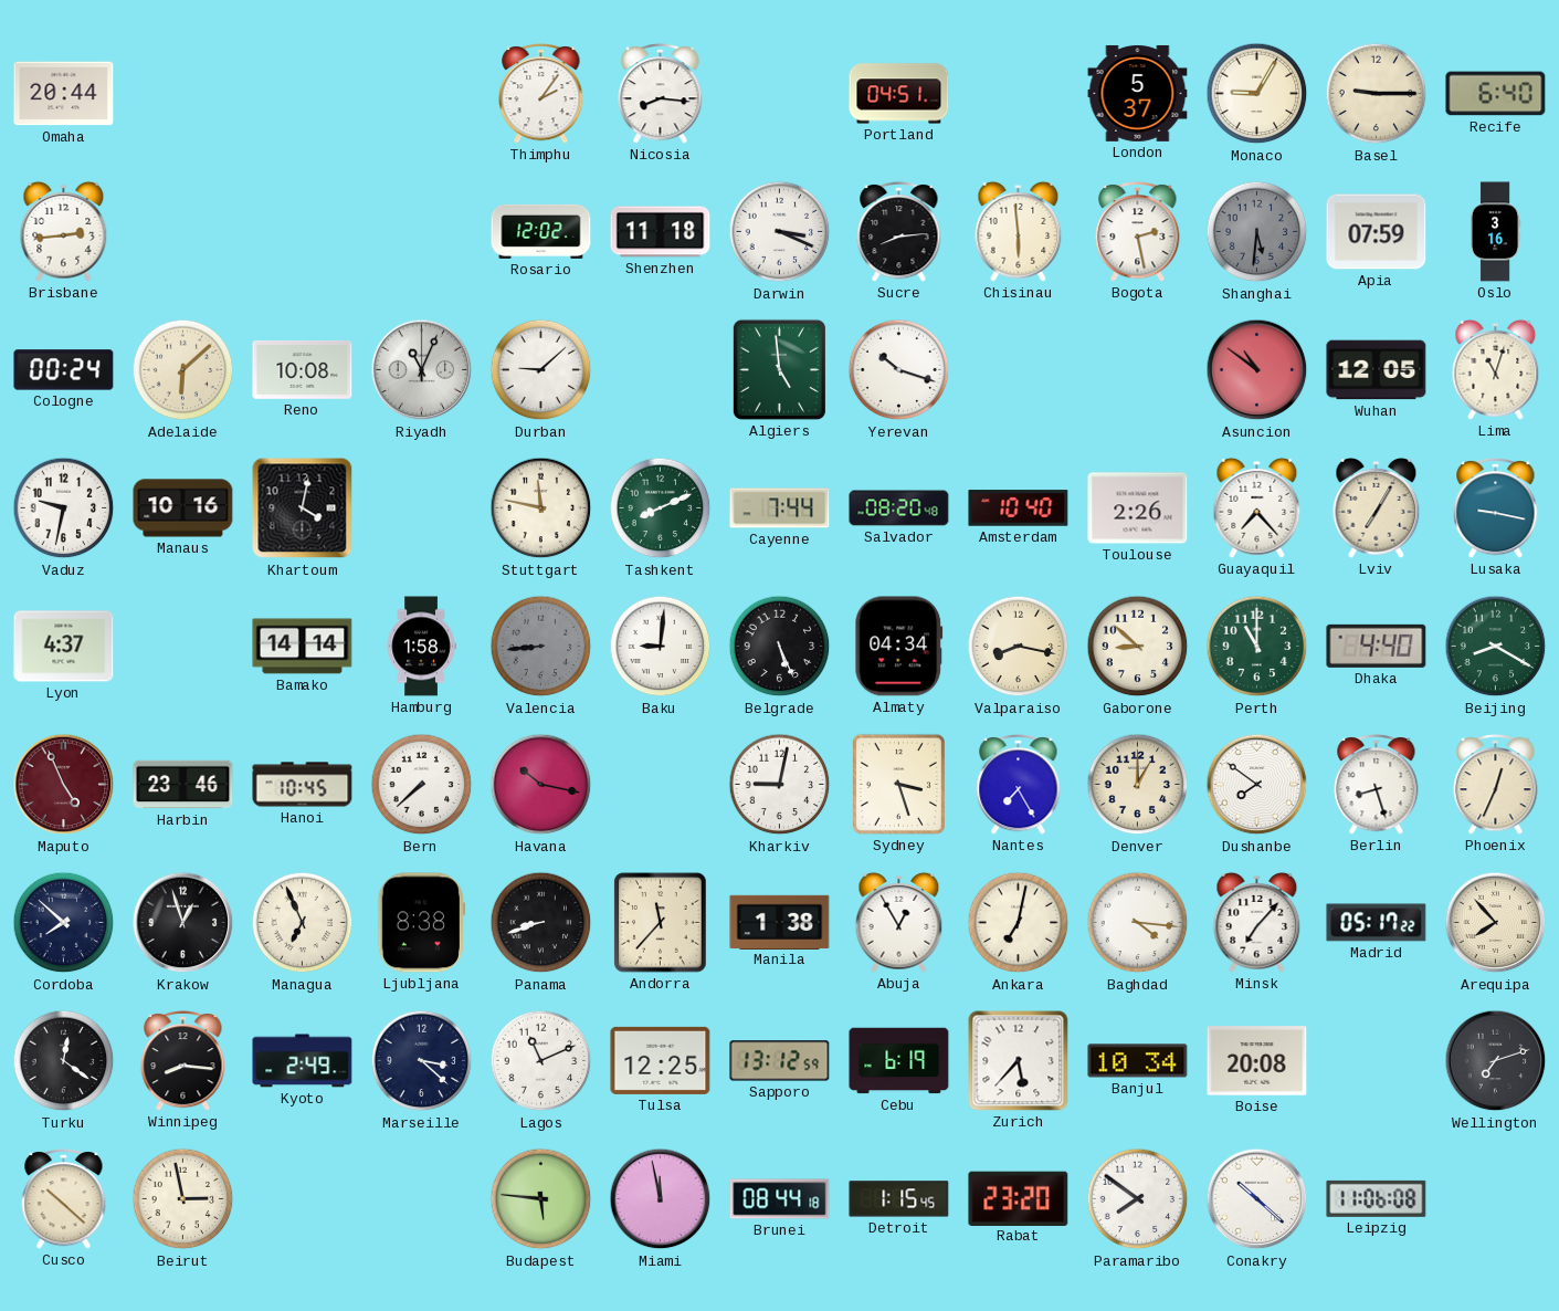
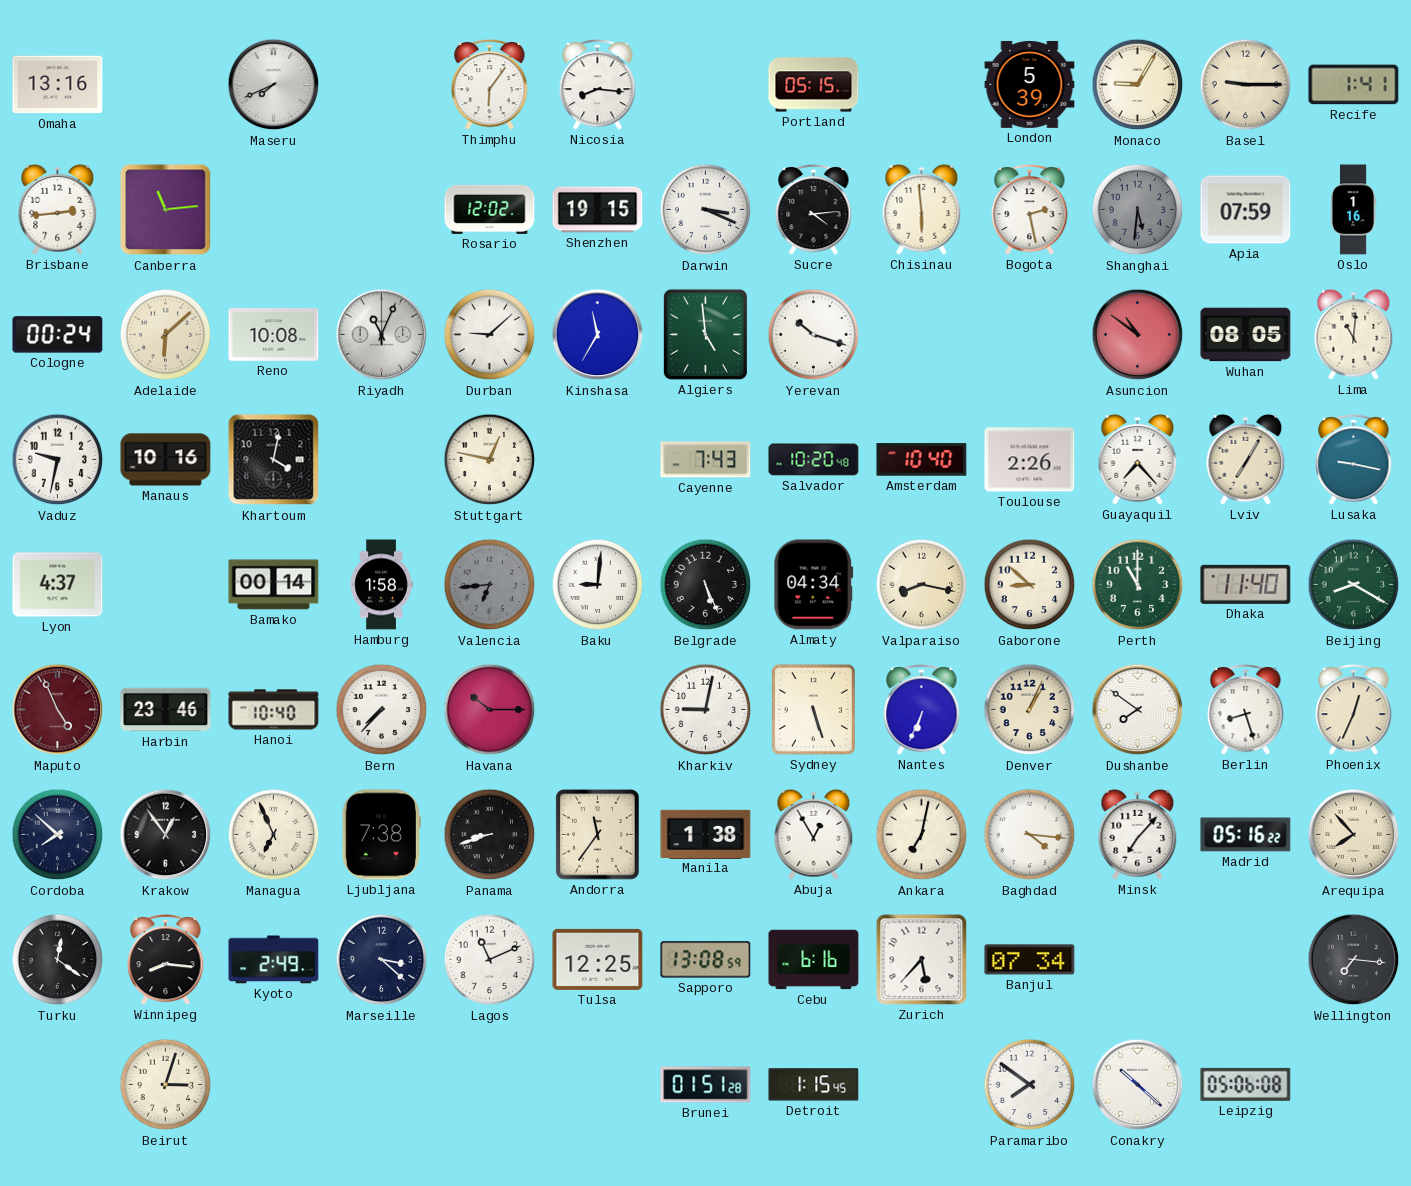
Omaha: 20:44 -> 13:16
Maseru: none -> 7:41
Thimphu: 2:06 -> 6:06
Portland: 04:51 -> 05:15
London: 5:37 -> 5:39
Recife: 6:40 -> 1:41
Canberra: none -> 11:14
Shenzhen: 11:18 -> 19:15
Sucre: 8:14 -> 4:14
Oslo: 3:16 -> 1:16
Kinshasa: none -> 11:35
Wuhan: 12:05 -> 08:05
Lima: 11:03 -> 11:01
Stuttgart: 11:47 -> 12:47
Tashkent: 8:11 -> none
Cayenne: 7:44 -> 7:43
Salvador: 08:20 -> 10:20
Bamako: 14:14 -> 00:14
Valencia: 8:44 -> 6:44
Dhaka: 4:40 -> 11:40
Hanoi: 10:45 -> 10:40
Bern: 7:38 -> 7:37
Havana: 10:17 -> 10:15
Sydney: 3:27 -> 5:27
Nantes: 7:25 -> 6:34
Denver: 1:00 -> 1:04
Krakow: 12:57 -> 12:54
Ljubljana: 8:38 -> 7:38
Andorra: 11:37 -> 11:36
Madrid: 05:17 -> 05:16
Sapporo: 13:12 -> 13:08
Cebu: 6:19 -> 6:16
Banjul: 10:34 -> 07:34
Boise: 20:08 -> none
Wellington: 7:12 -> 7:16
Cusco: 10:22 -> none
Beirut: 2:58 -> 3:03
Budapest: 5:46 -> none
Miami: 11:58 -> none
Brunei: 08:44 -> 01:51
Rabat: 23:20 -> none
Leipzig: 11:06 -> 05:06
